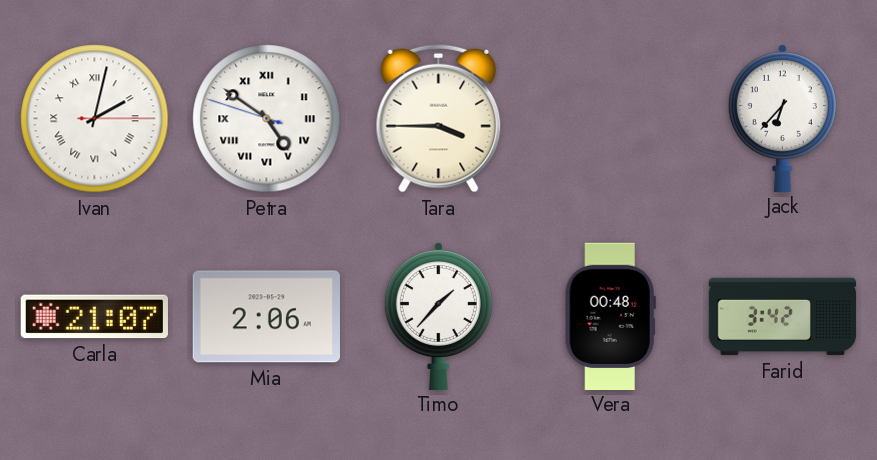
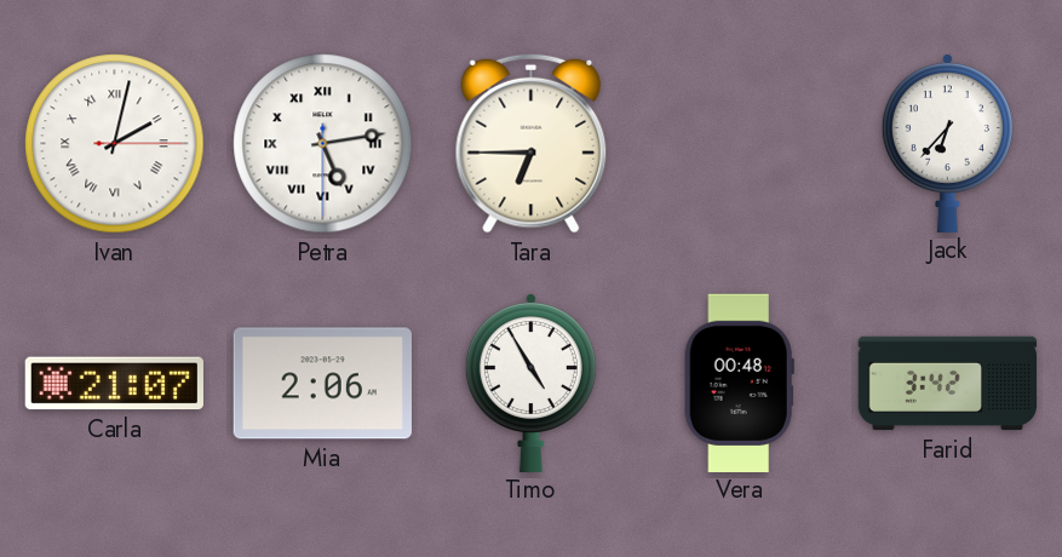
Petra: 4:50 -> 5:13
Tara: 3:45 -> 6:45
Timo: 1:37 -> 4:55
